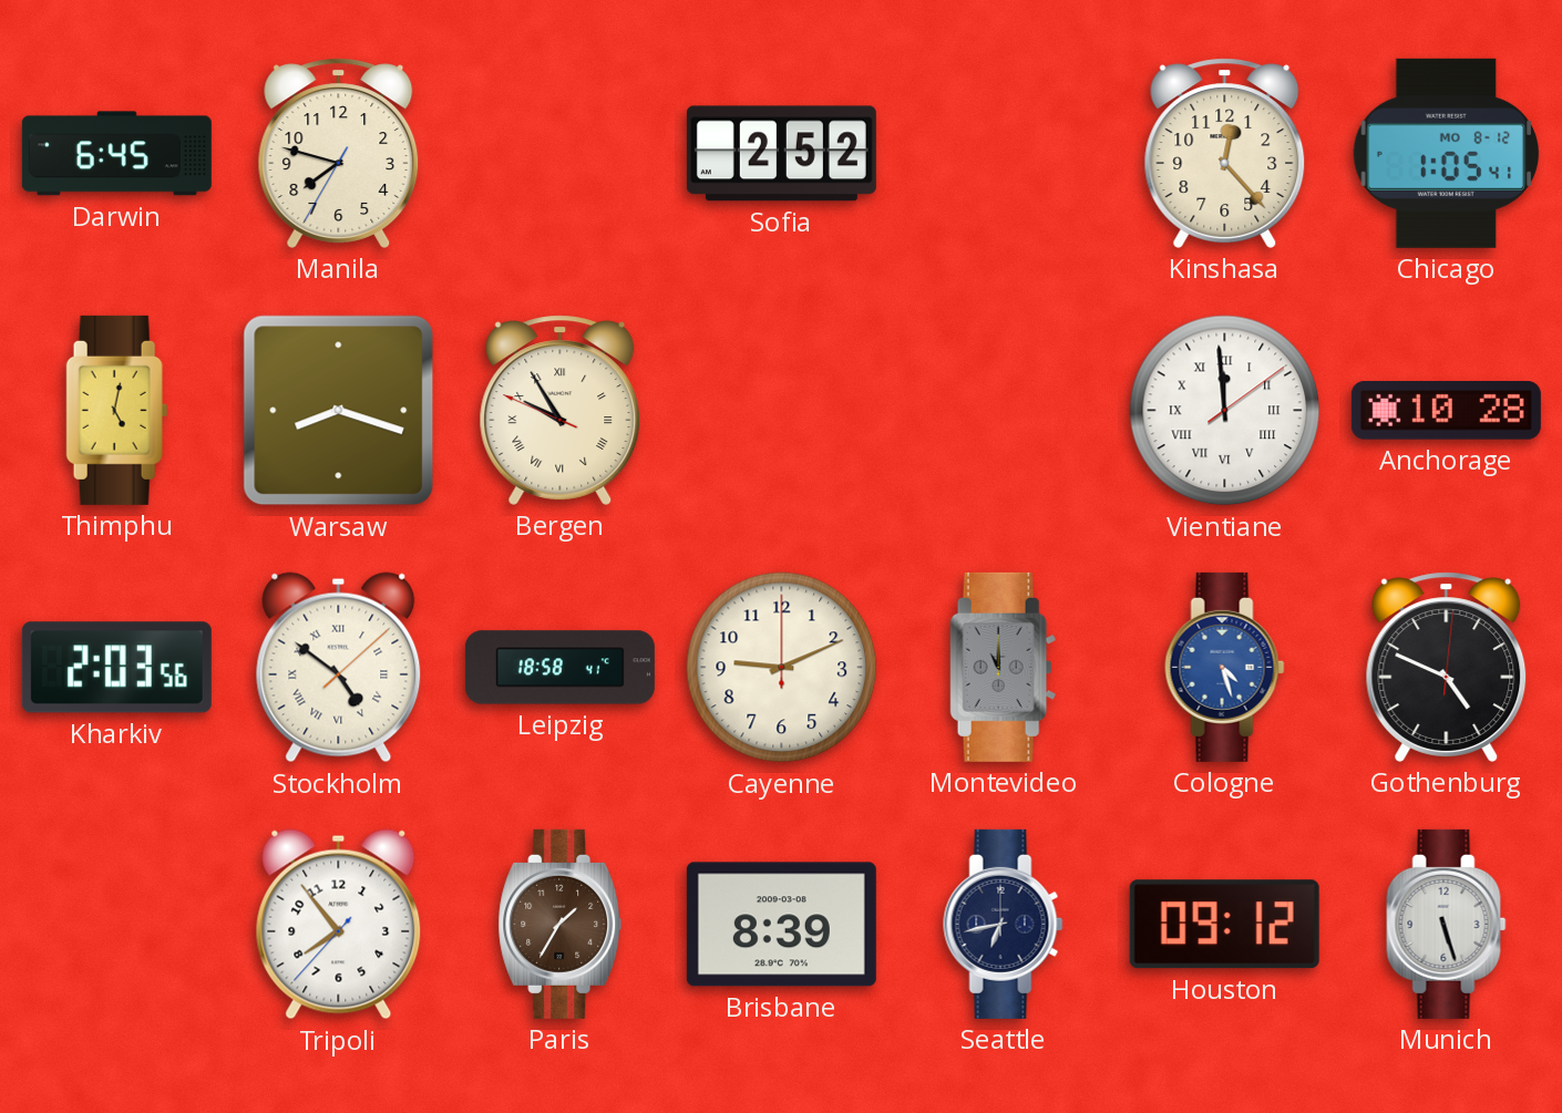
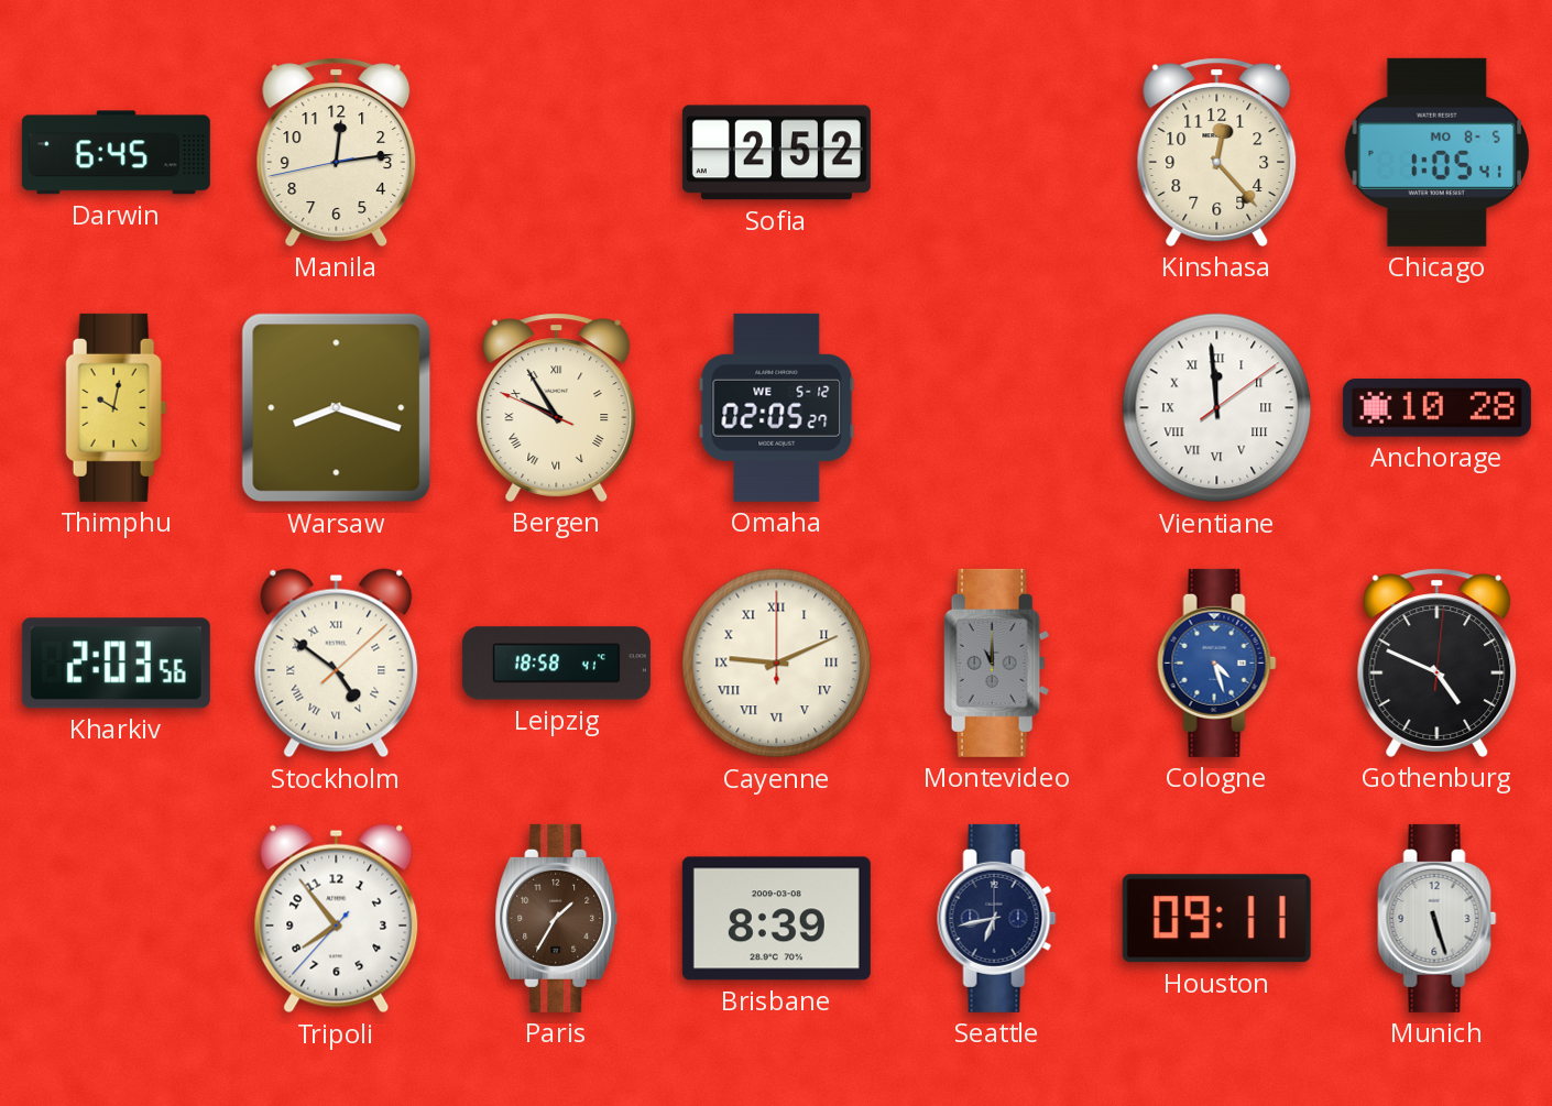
Manila: 7:47 -> 12:13
Chicago date: MO 8-12 -> MO 8-5
Thimphu: 5:02 -> 10:02
Omaha: none -> 02:05
Cayenne numerals: Arabic -> Roman
Houston: 09:12 -> 09:11
